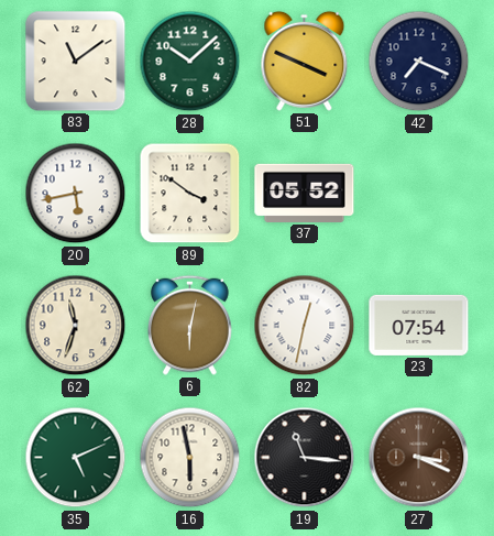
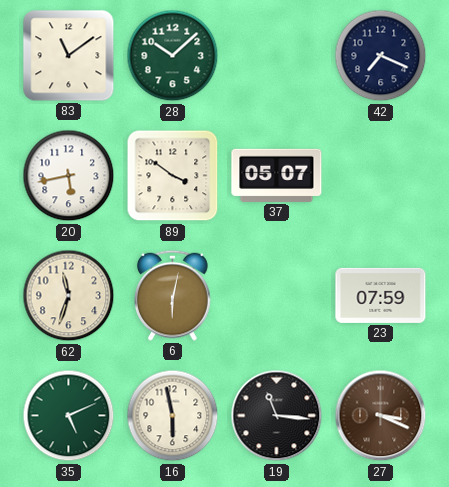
51: 3:49 -> none
37: 05:52 -> 05:07
82: 12:32 -> none
23: 07:54 -> 07:59
